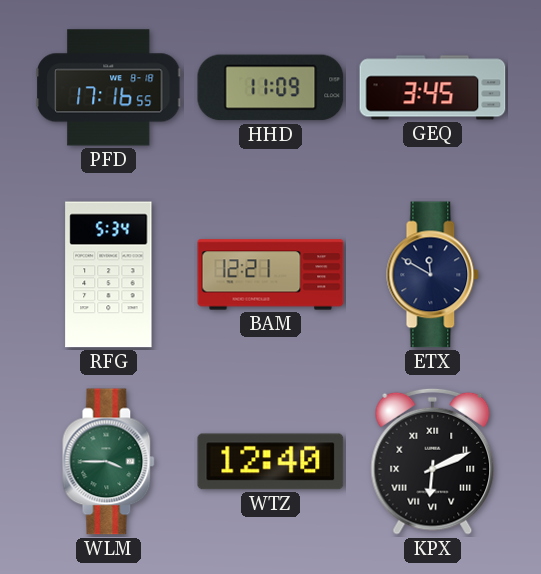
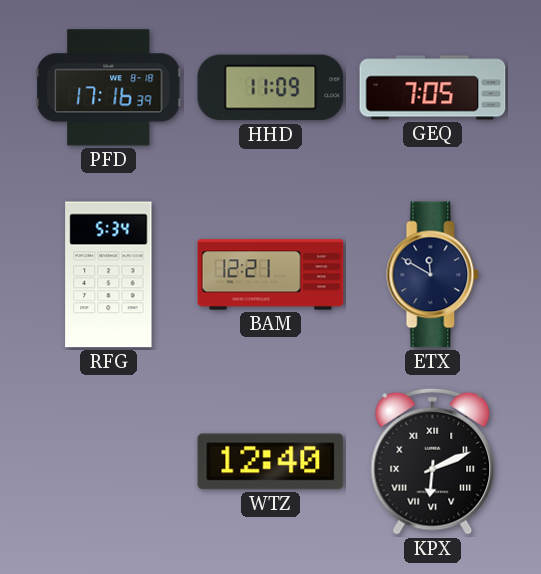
PFD: 17:16:55 -> 17:16:39
GEQ: 3:45 -> 7:05
WLM: 3:45 -> none
